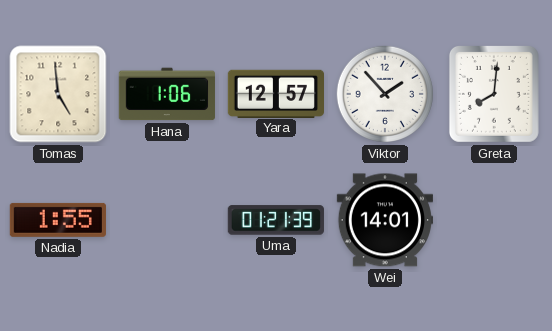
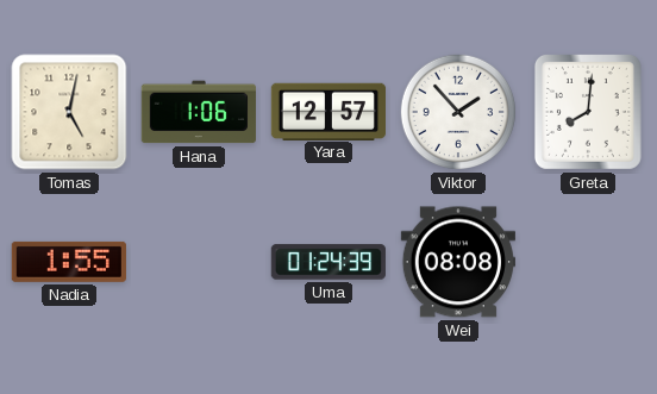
Tomas: 4:59 -> 5:02
Uma: 01:21 -> 01:24
Wei: 14:01 -> 08:08
